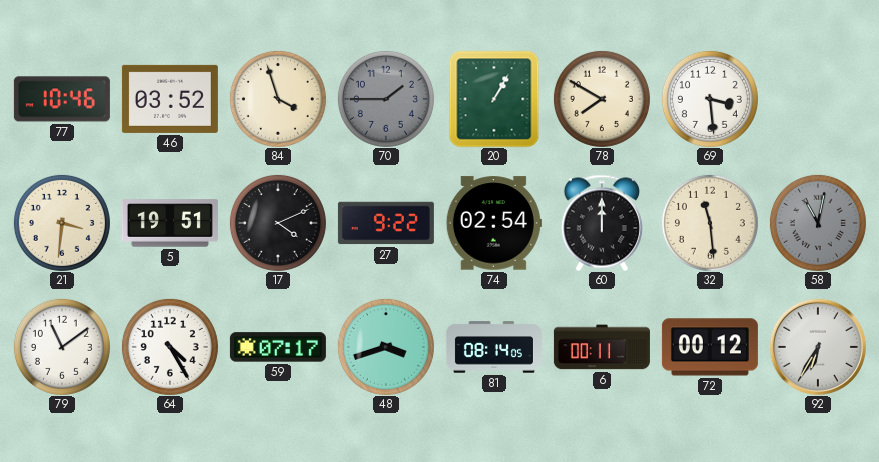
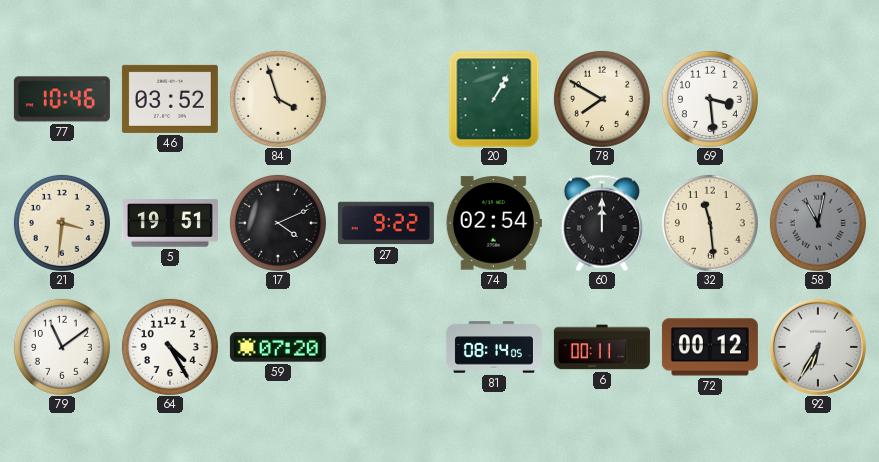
70: 1:45 -> none
59: 07:17 -> 07:20
48: 3:42 -> none
